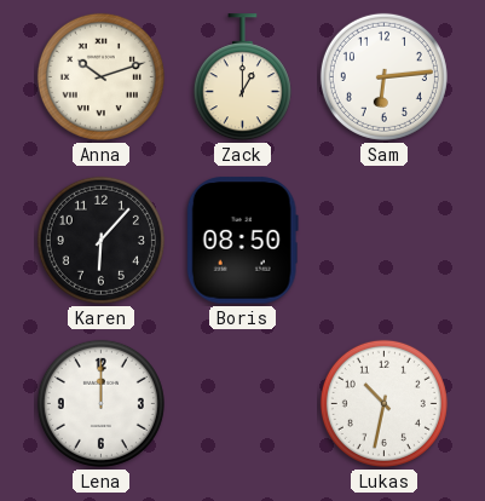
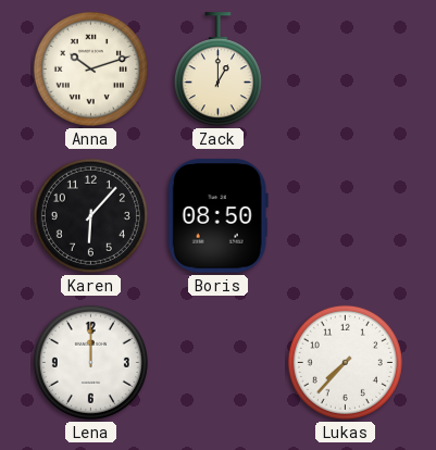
Sam: 6:14 -> none
Lukas: 10:32 -> 7:37
